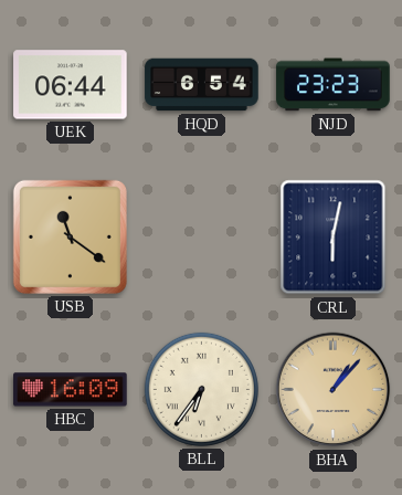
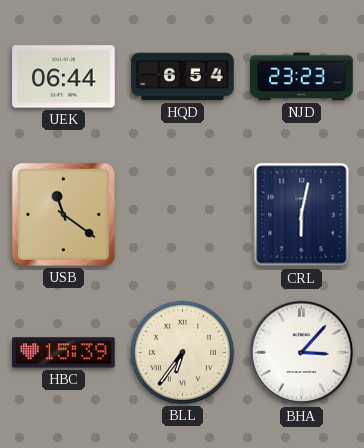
HBC: 16:09 -> 15:39
BHA: 1:07 -> 3:07
BHA dial: champagne -> white
